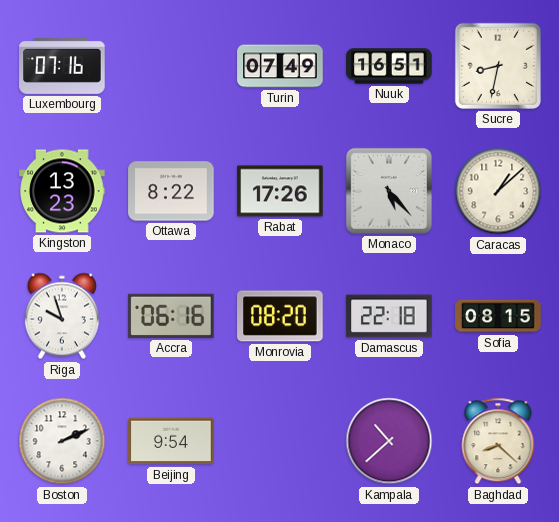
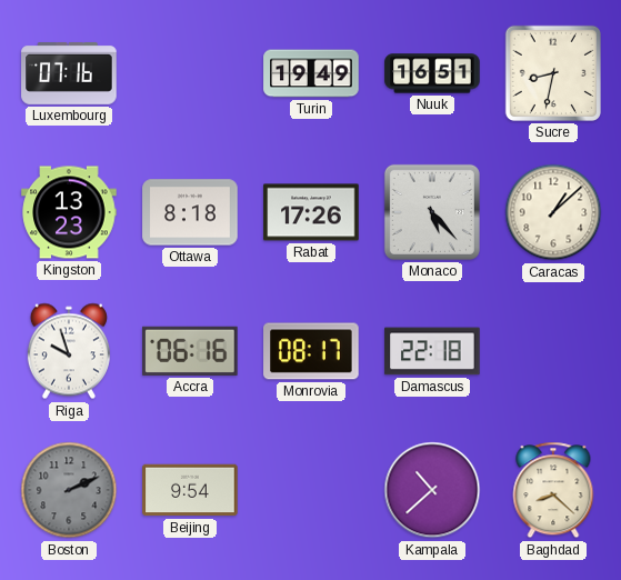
Turin: 07:49 -> 19:49
Ottawa: 8:22 -> 8:18
Monrovia: 08:20 -> 08:17
Sofia: 08:15 -> none
Boston dial: white -> grey
